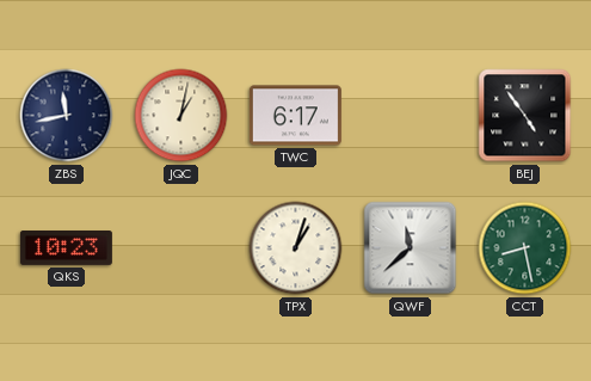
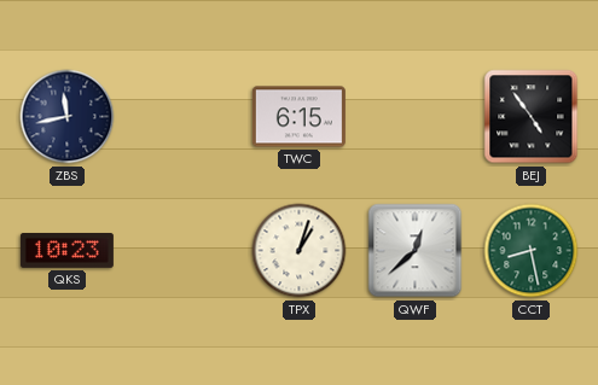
JQC: 1:02 -> none
TWC: 6:17 -> 6:15
QWF: 11:38 -> 12:38
